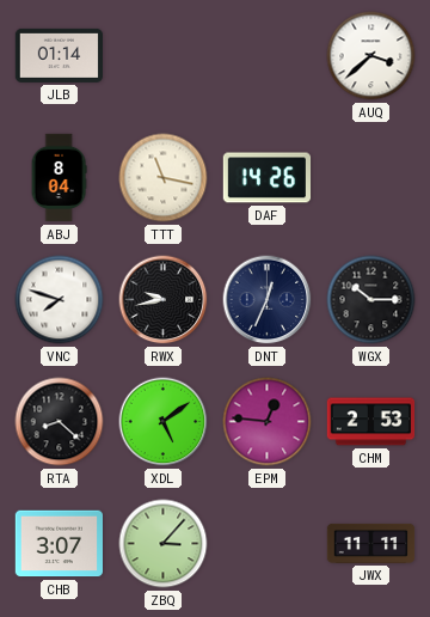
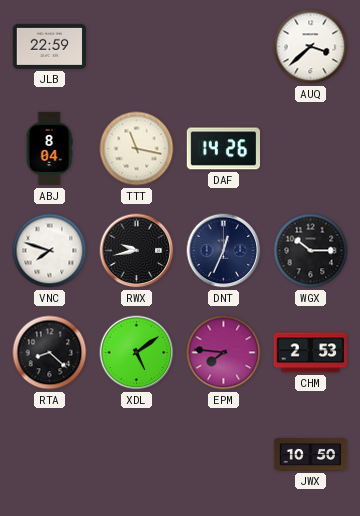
JLB: 01:14 -> 22:59
EPM: 12:46 -> 7:46
CHB: 3:07 -> none
ZBQ: 3:07 -> none
JWX: 11:11 -> 10:50
